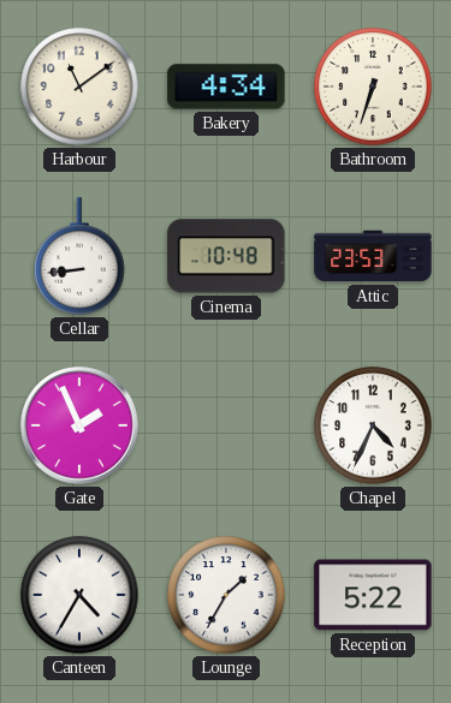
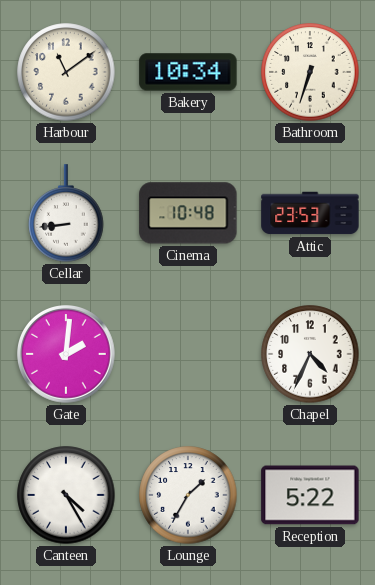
Bakery: 4:34 -> 10:34
Gate: 1:56 -> 2:01
Canteen: 4:35 -> 4:25
